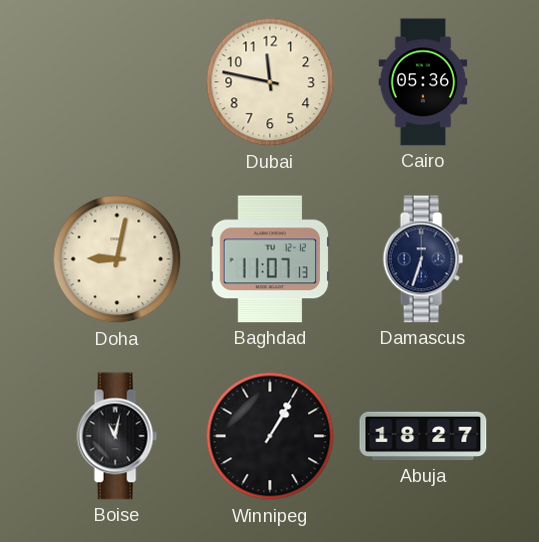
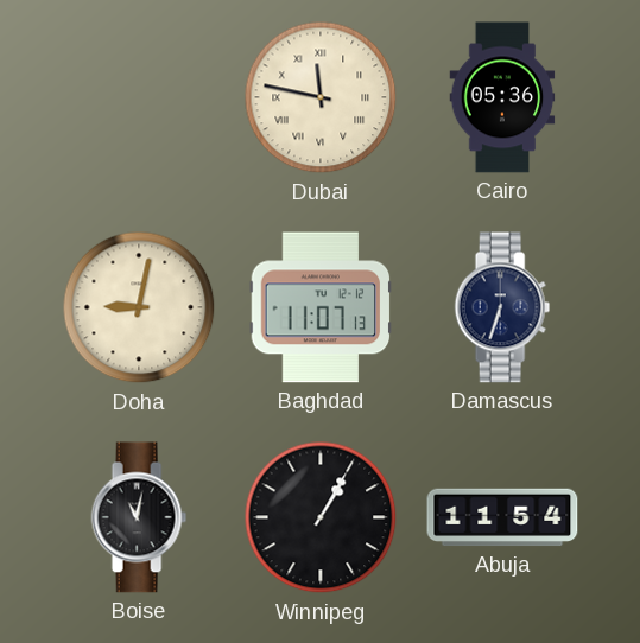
Dubai numerals: Arabic -> Roman
Abuja: 18:27 -> 11:54
